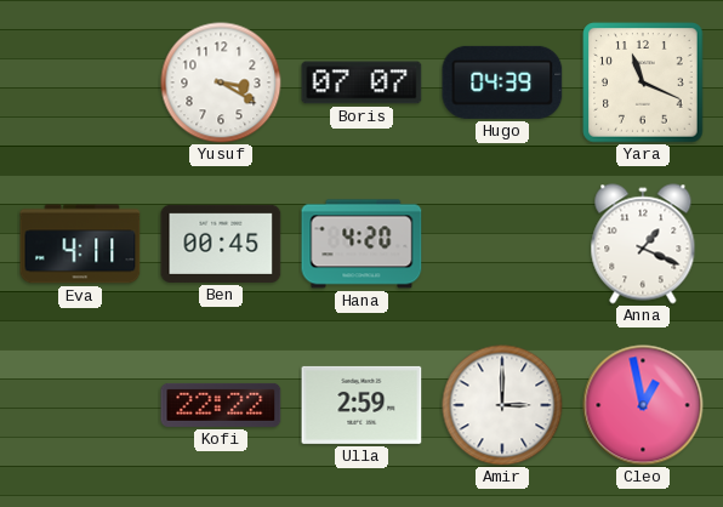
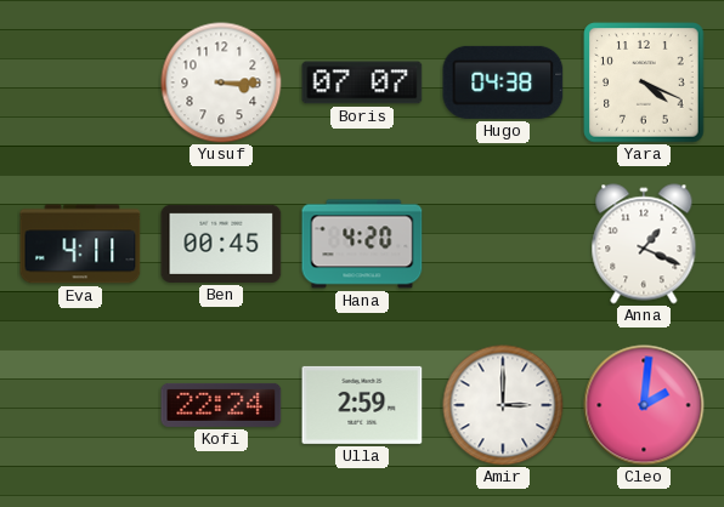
Yusuf: 3:20 -> 3:15
Hugo: 04:39 -> 04:38
Yara: 11:19 -> 4:19
Kofi: 22:22 -> 22:24
Cleo: 12:58 -> 2:01
